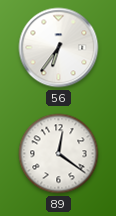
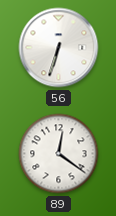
56: 6:36 -> 6:33
